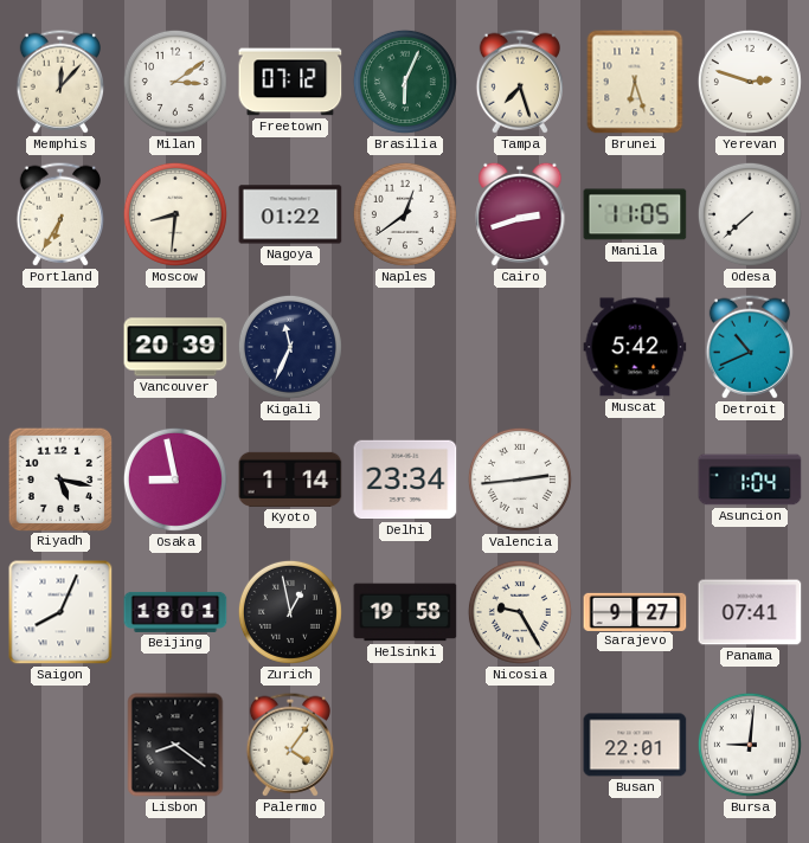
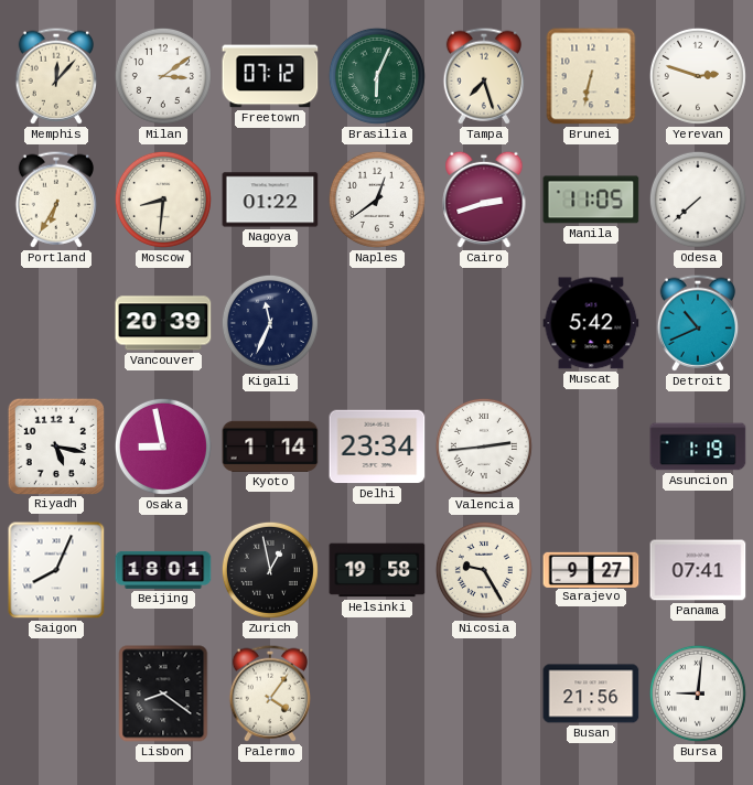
Brunei: 6:27 -> 6:32
Asuncion: 1:04 -> 1:19
Busan: 22:01 -> 21:56
